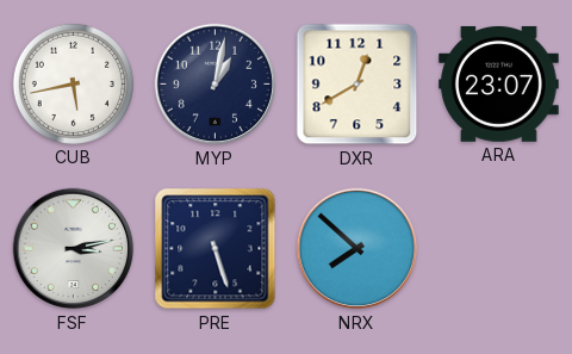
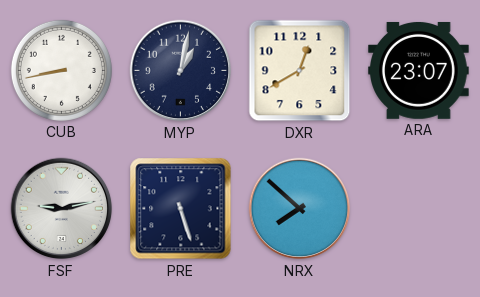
CUB: 5:43 -> 8:43
FSF: 3:13 -> 9:13
